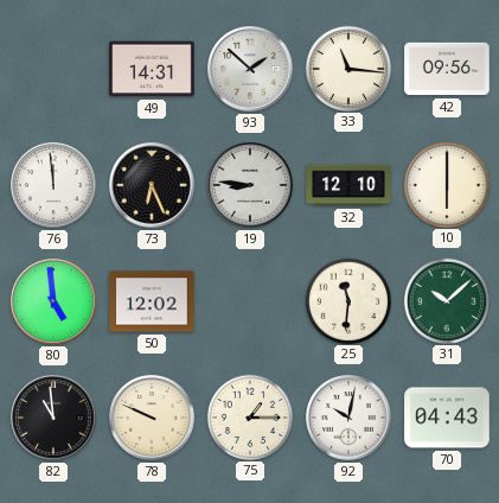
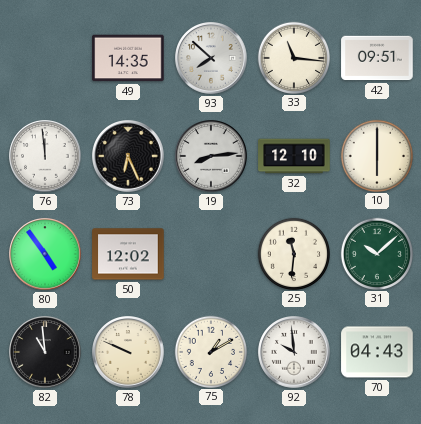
49: 14:31 -> 14:35
93: 1:52 -> 7:52
42: 09:56 -> 09:51
19: 8:46 -> 8:14
80: 4:59 -> 4:54
75: 1:15 -> 1:10
92: 10:02 -> 9:59
